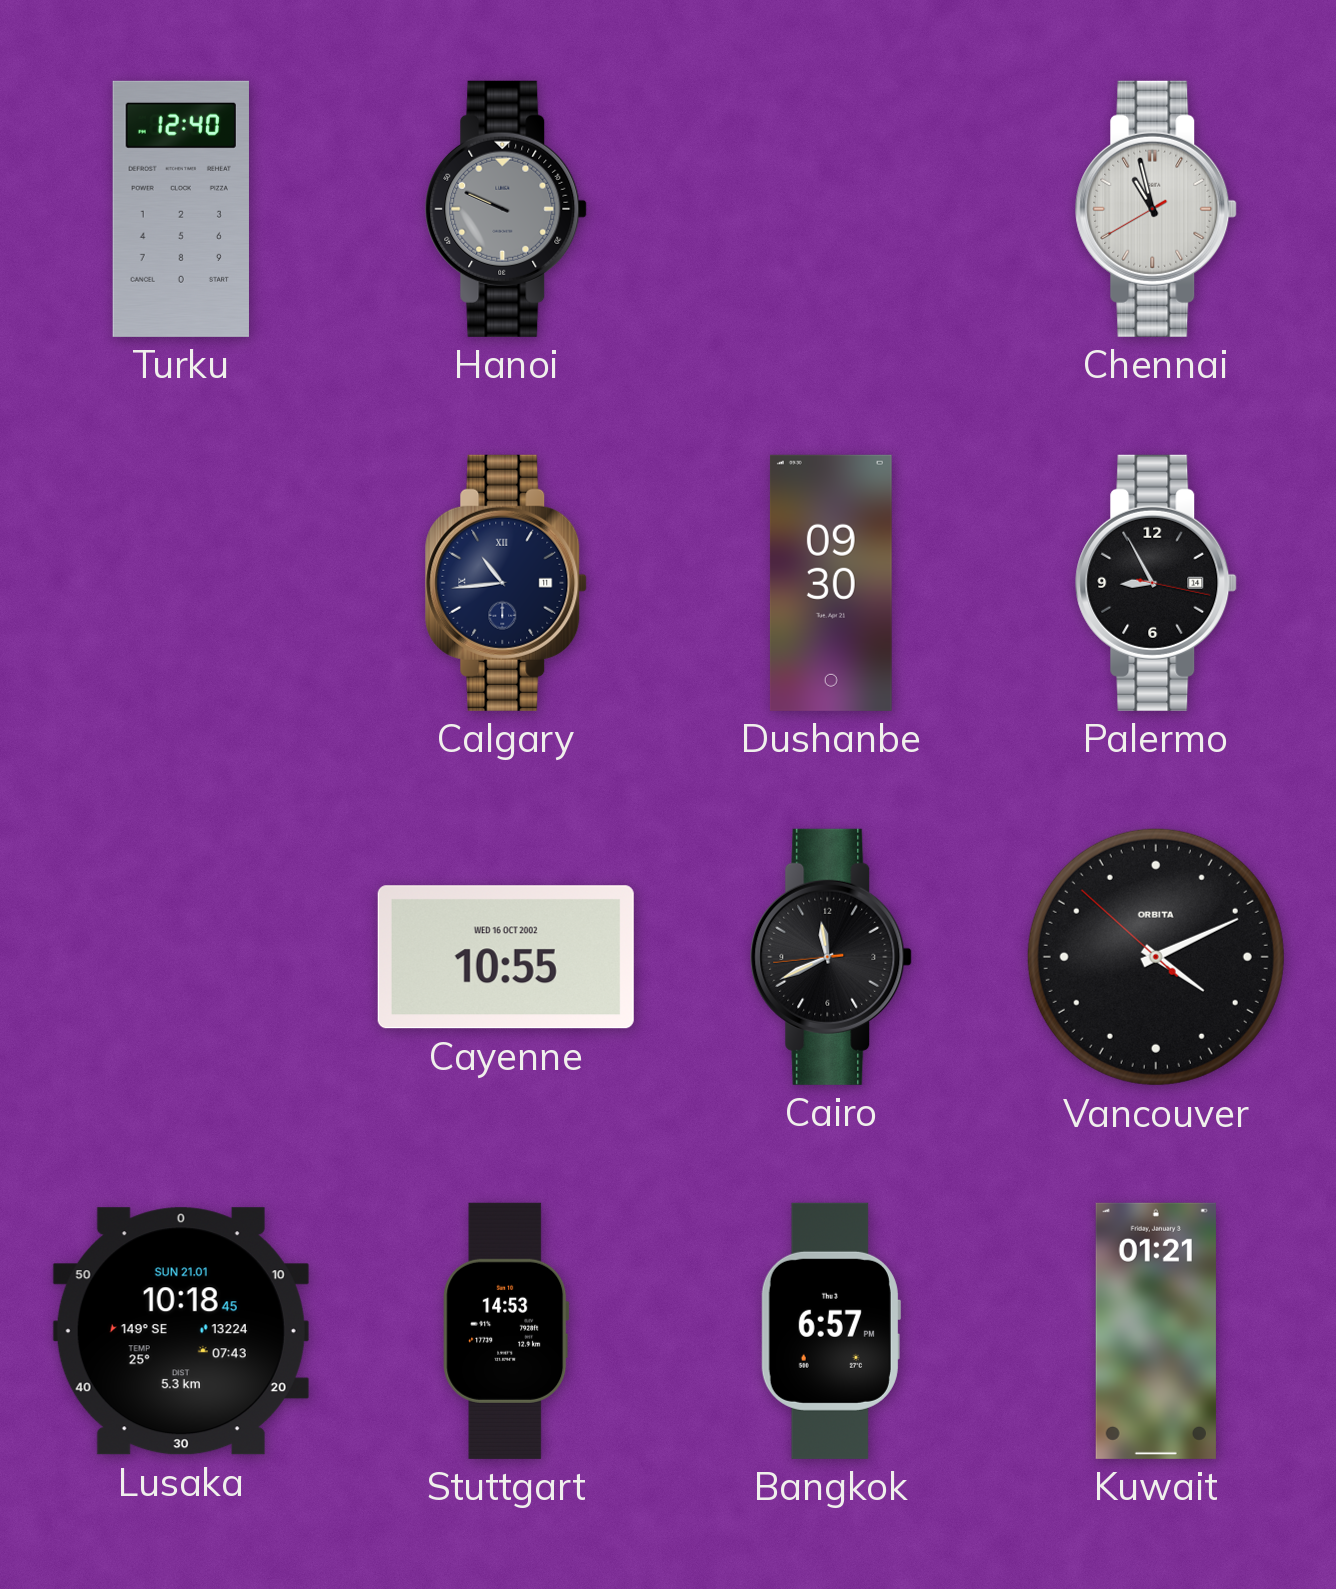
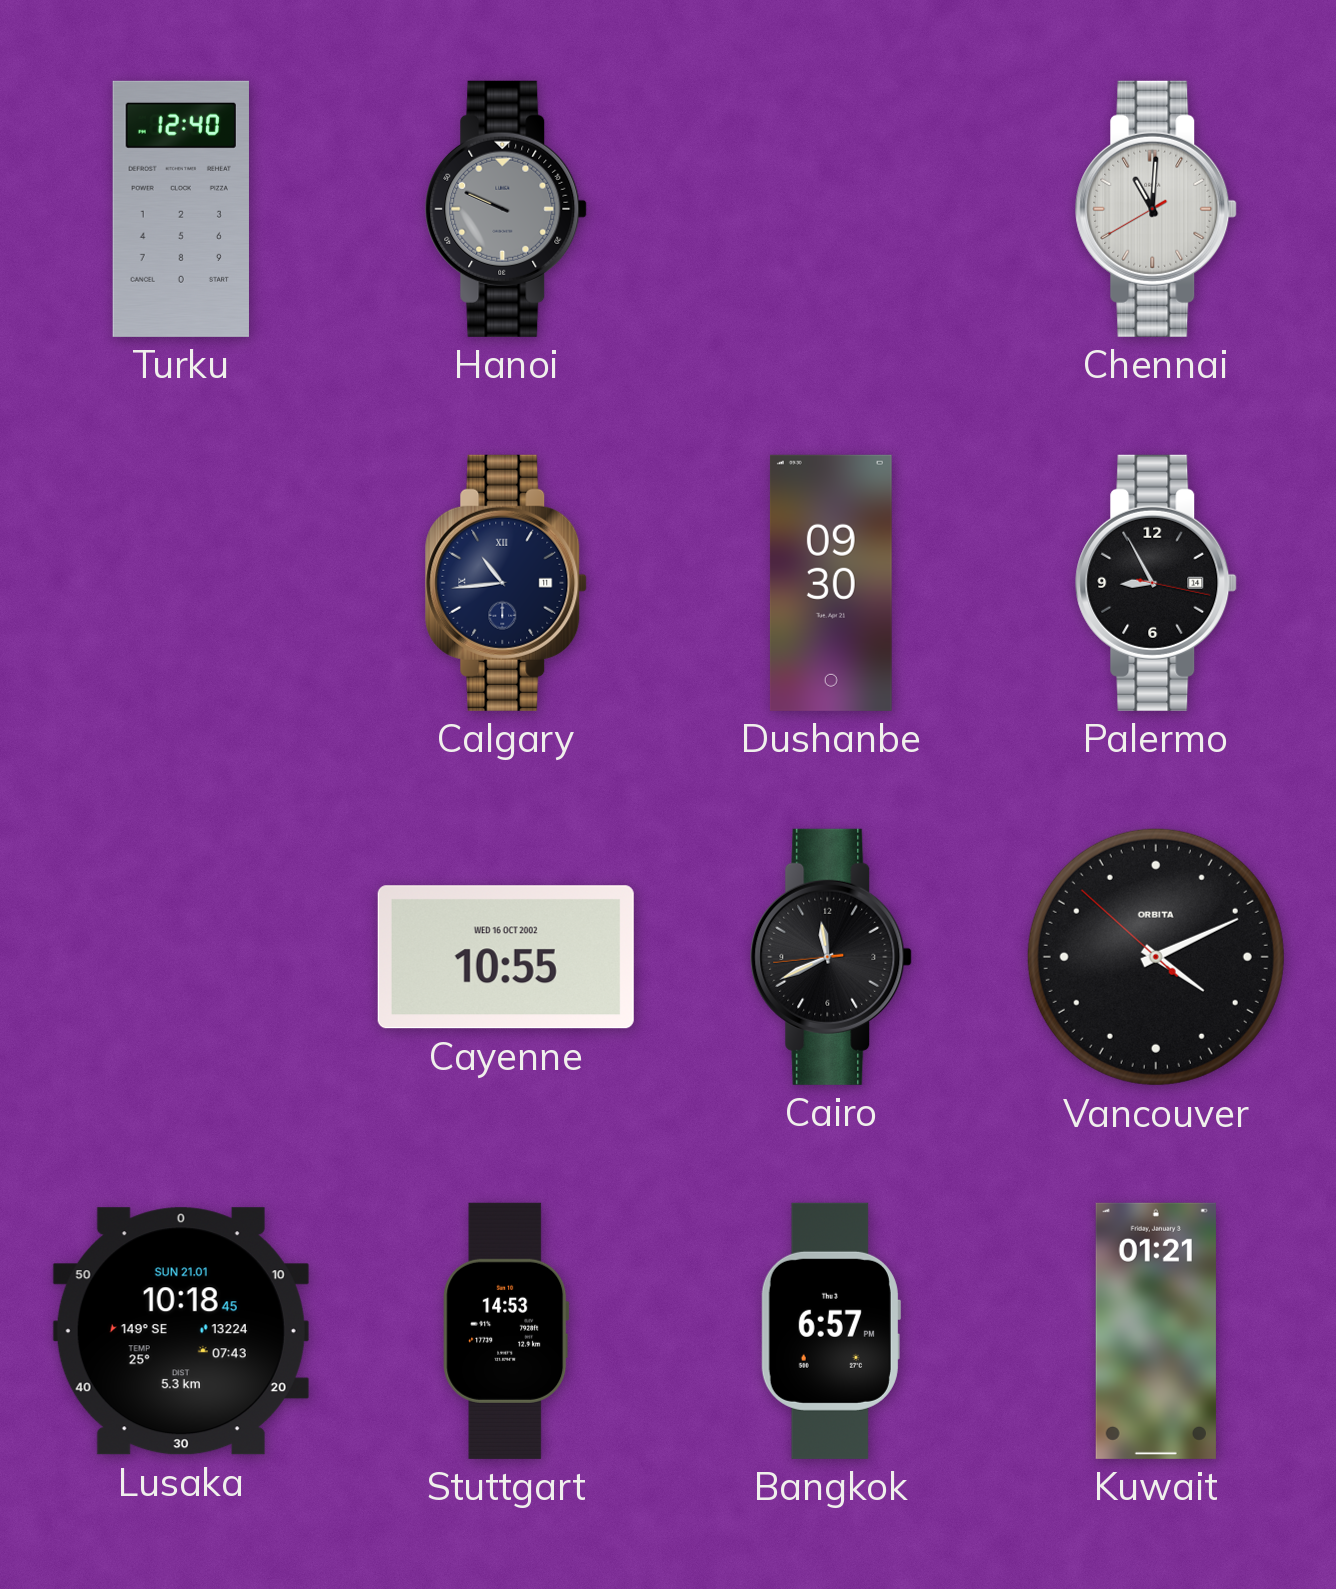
Chennai: 10:57 -> 11:00
